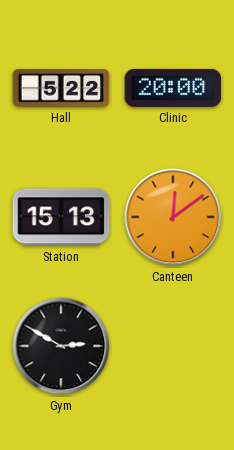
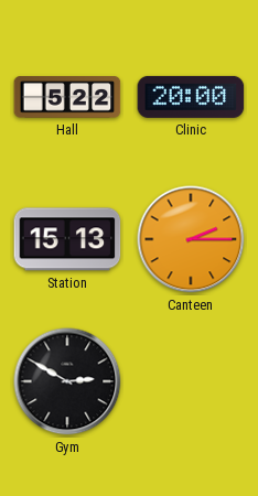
Canteen: 12:09 -> 2:15
